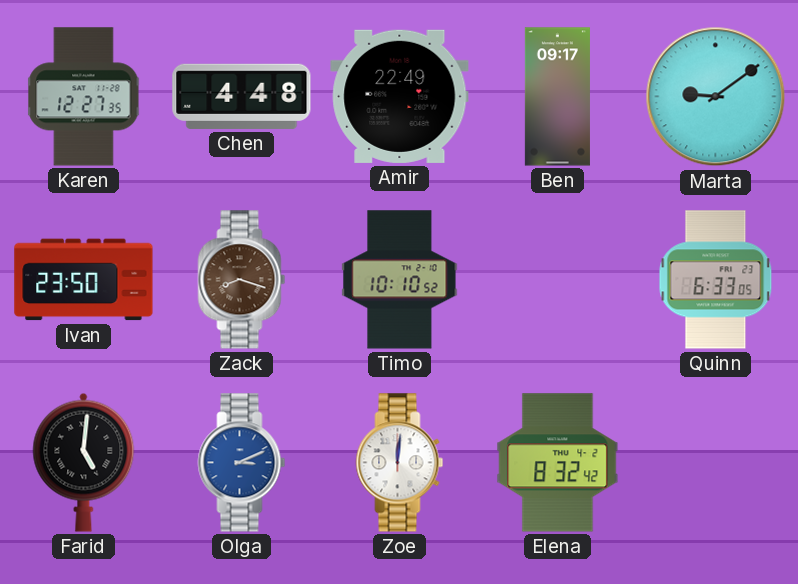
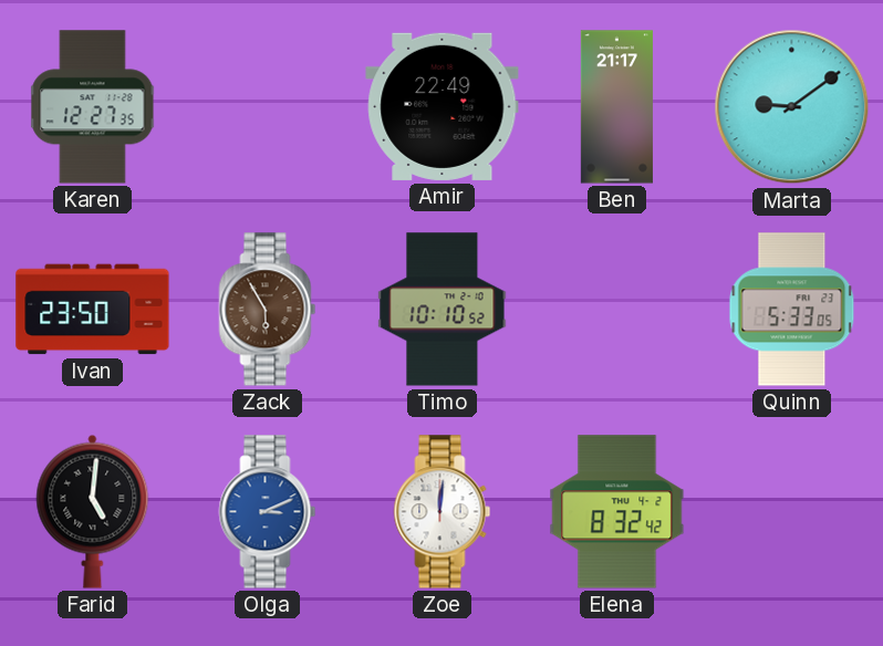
Chen: 4:48 -> none
Ben: 09:17 -> 21:17
Zack: 8:18 -> 5:55
Quinn: 6:33 -> 5:33
